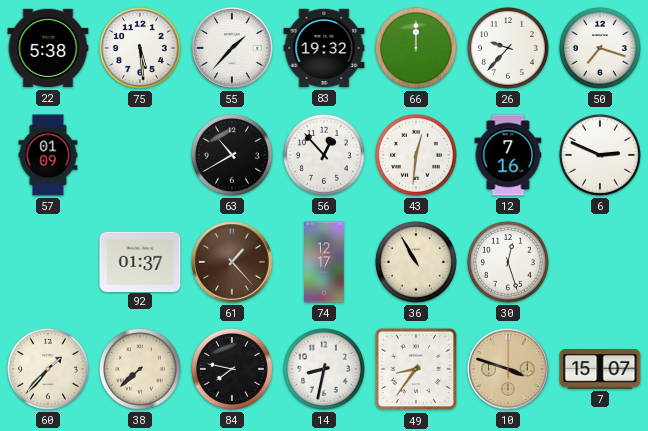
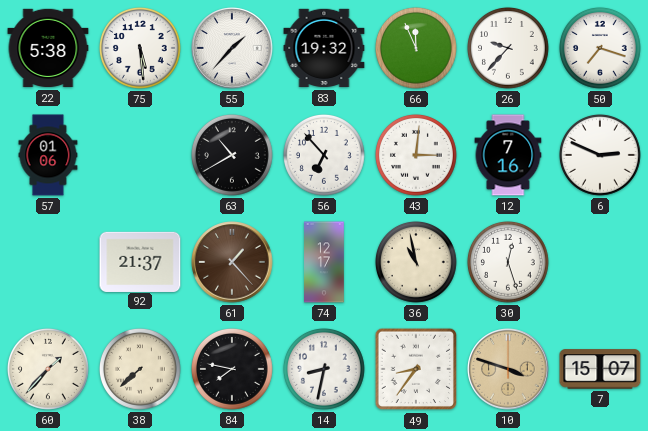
66: 12:00 -> 11:56
57: 01:09 -> 01:06
56: 12:53 -> 6:53
43: 12:31 -> 3:01
92: 01:37 -> 21:37
36: 10:55 -> 10:58
